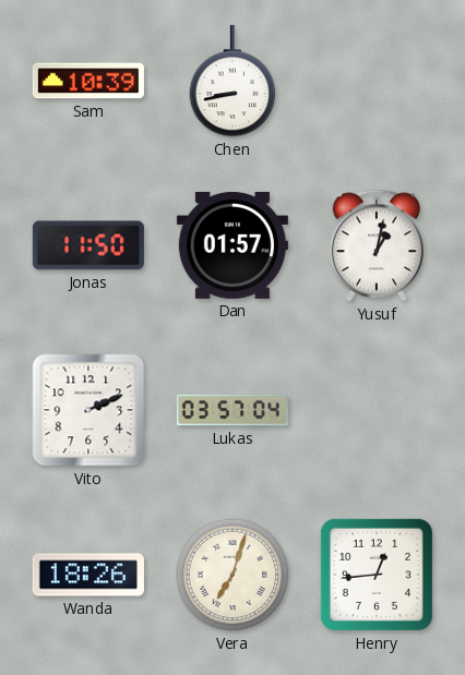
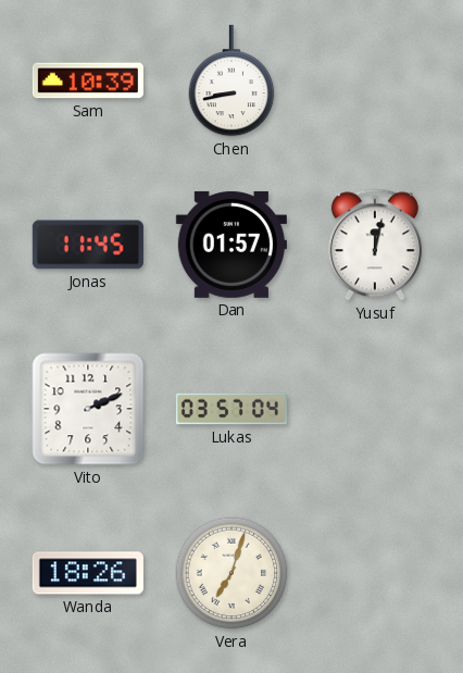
Jonas: 11:50 -> 11:45
Yusuf: 1:02 -> 12:02
Henry: 12:44 -> none
